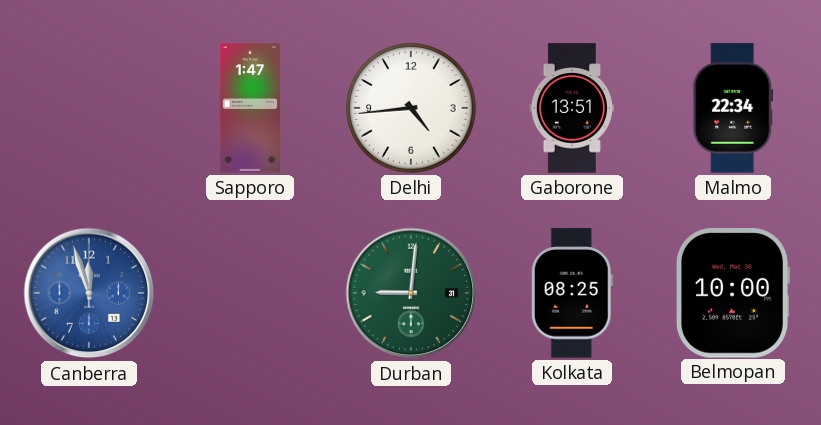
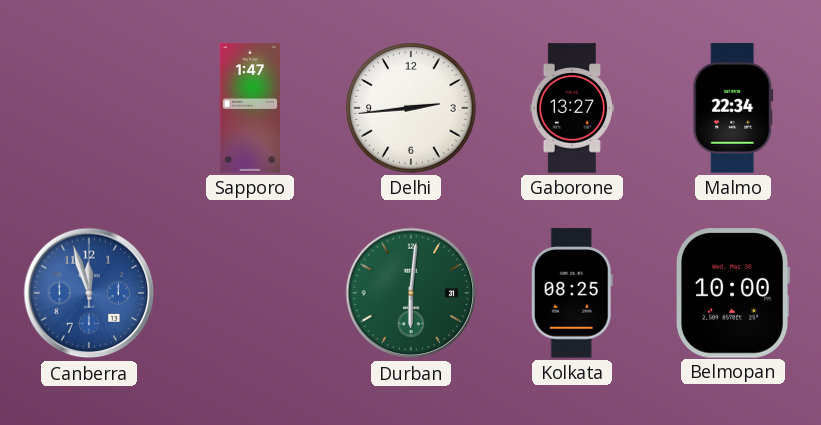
Delhi: 4:44 -> 2:44
Gaborone: 13:51 -> 13:27
Durban: 9:01 -> 6:01
